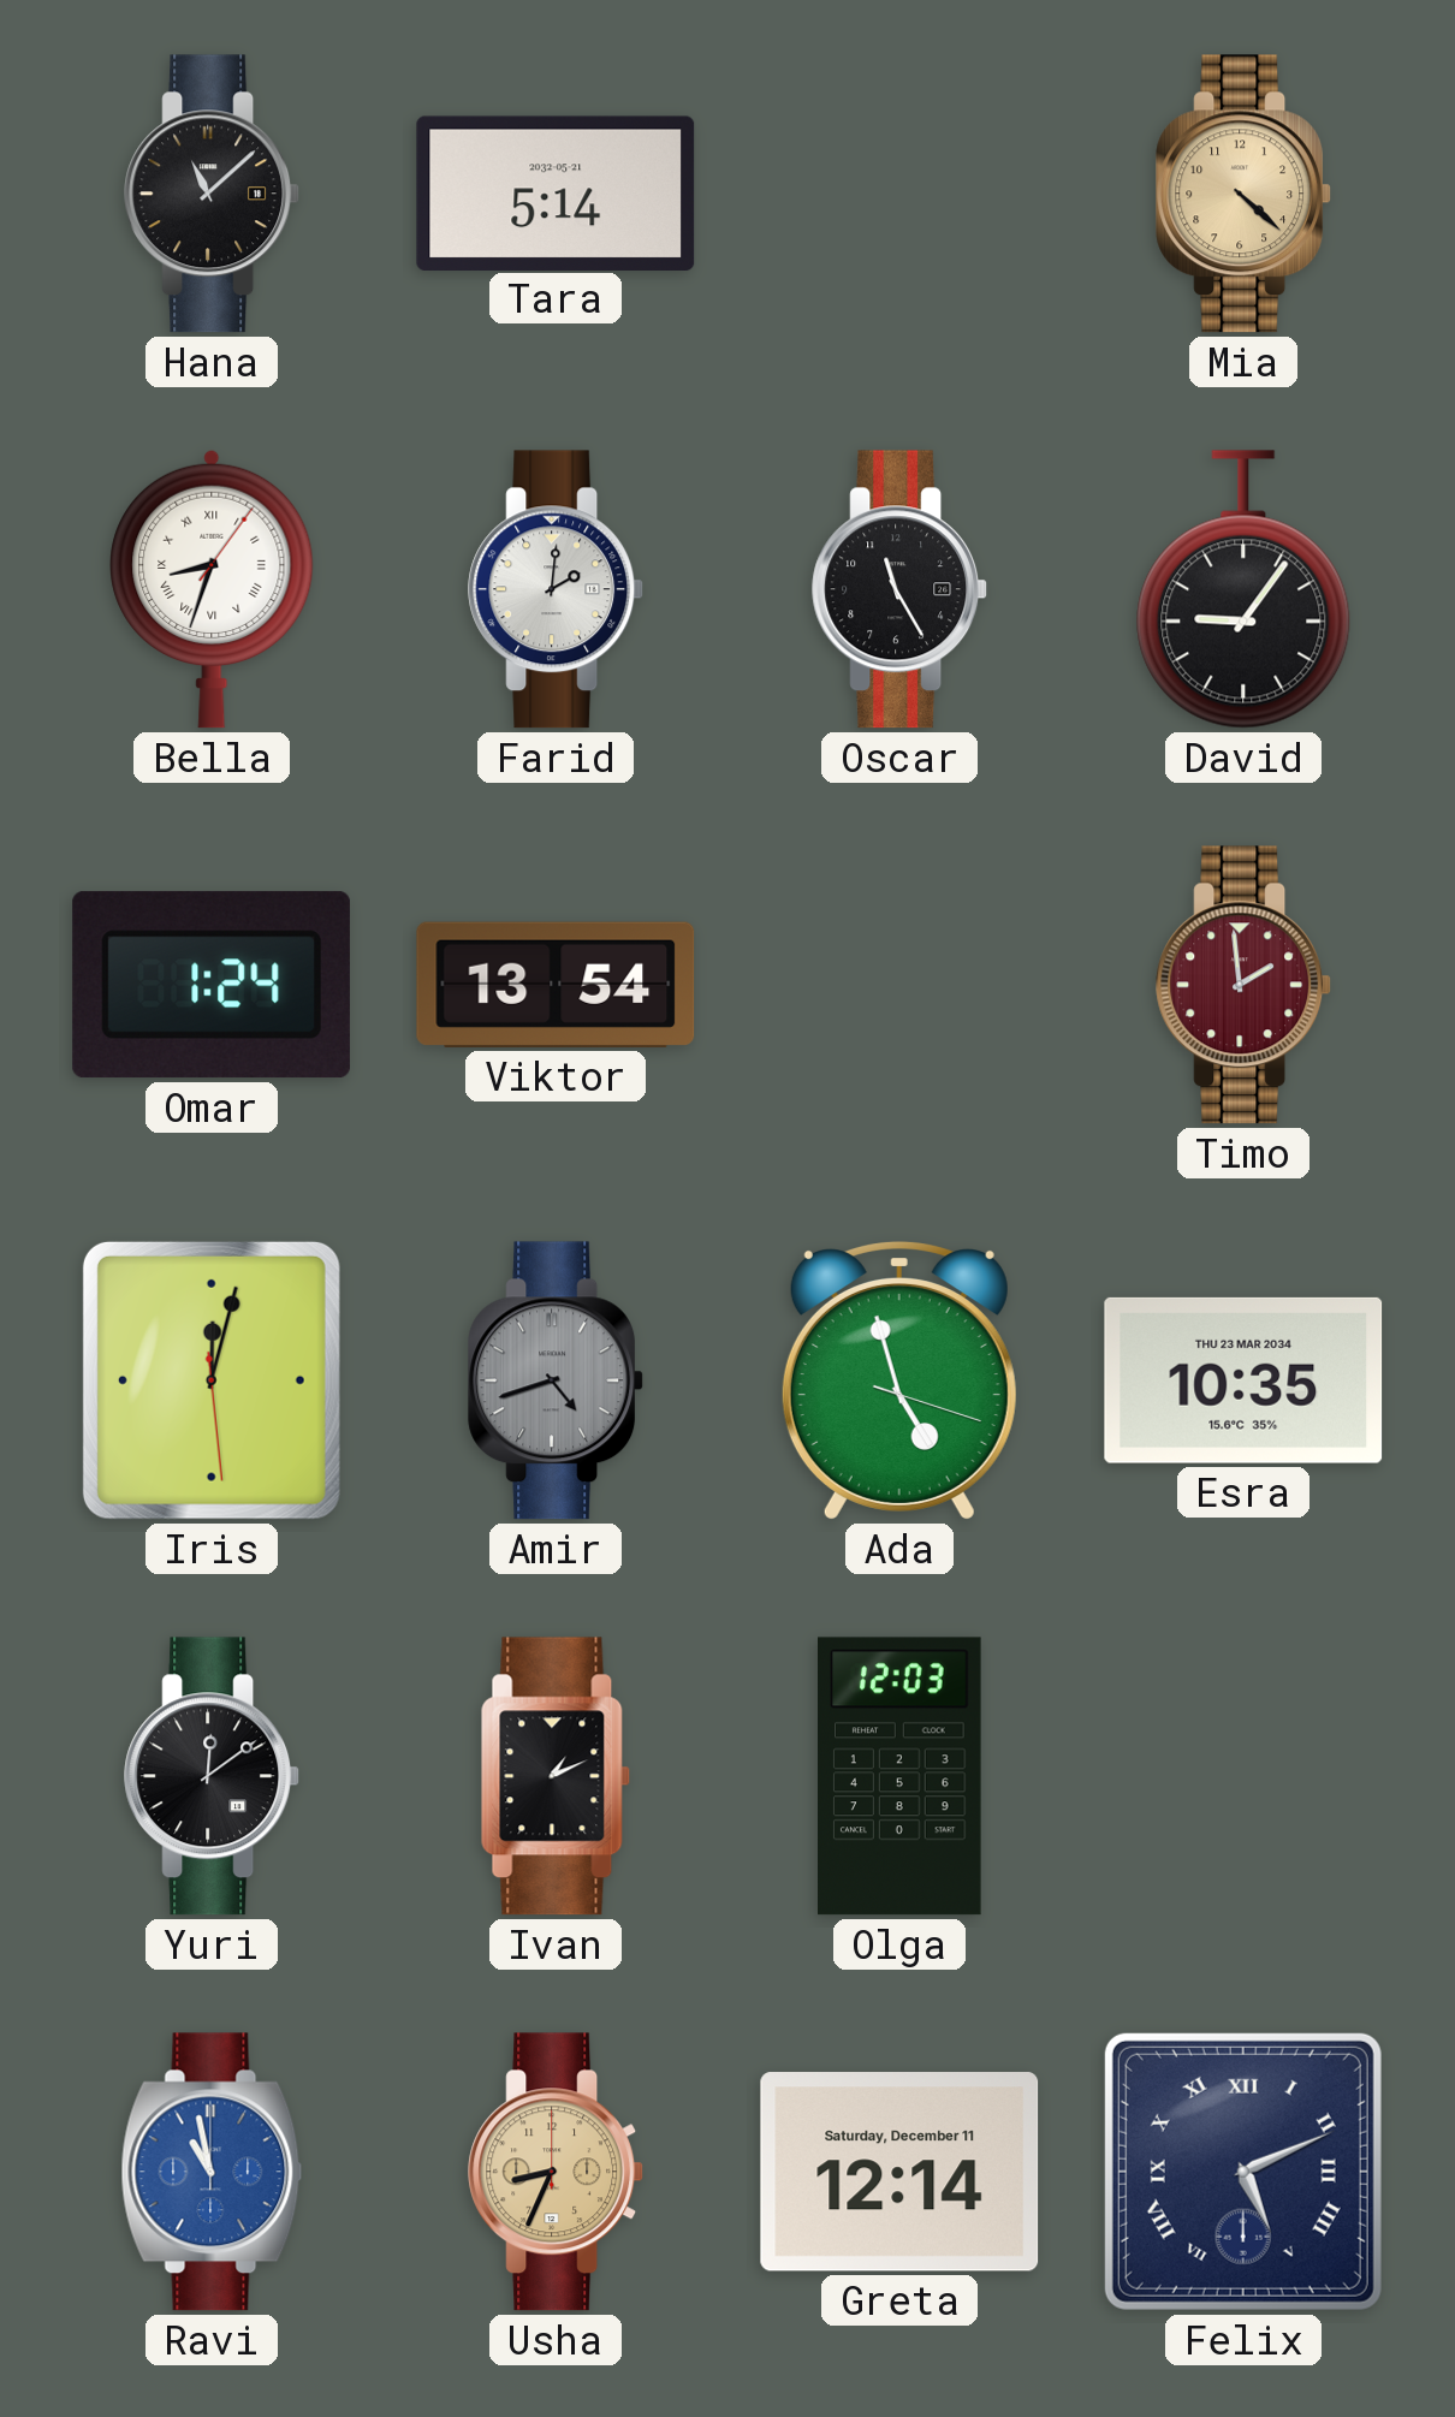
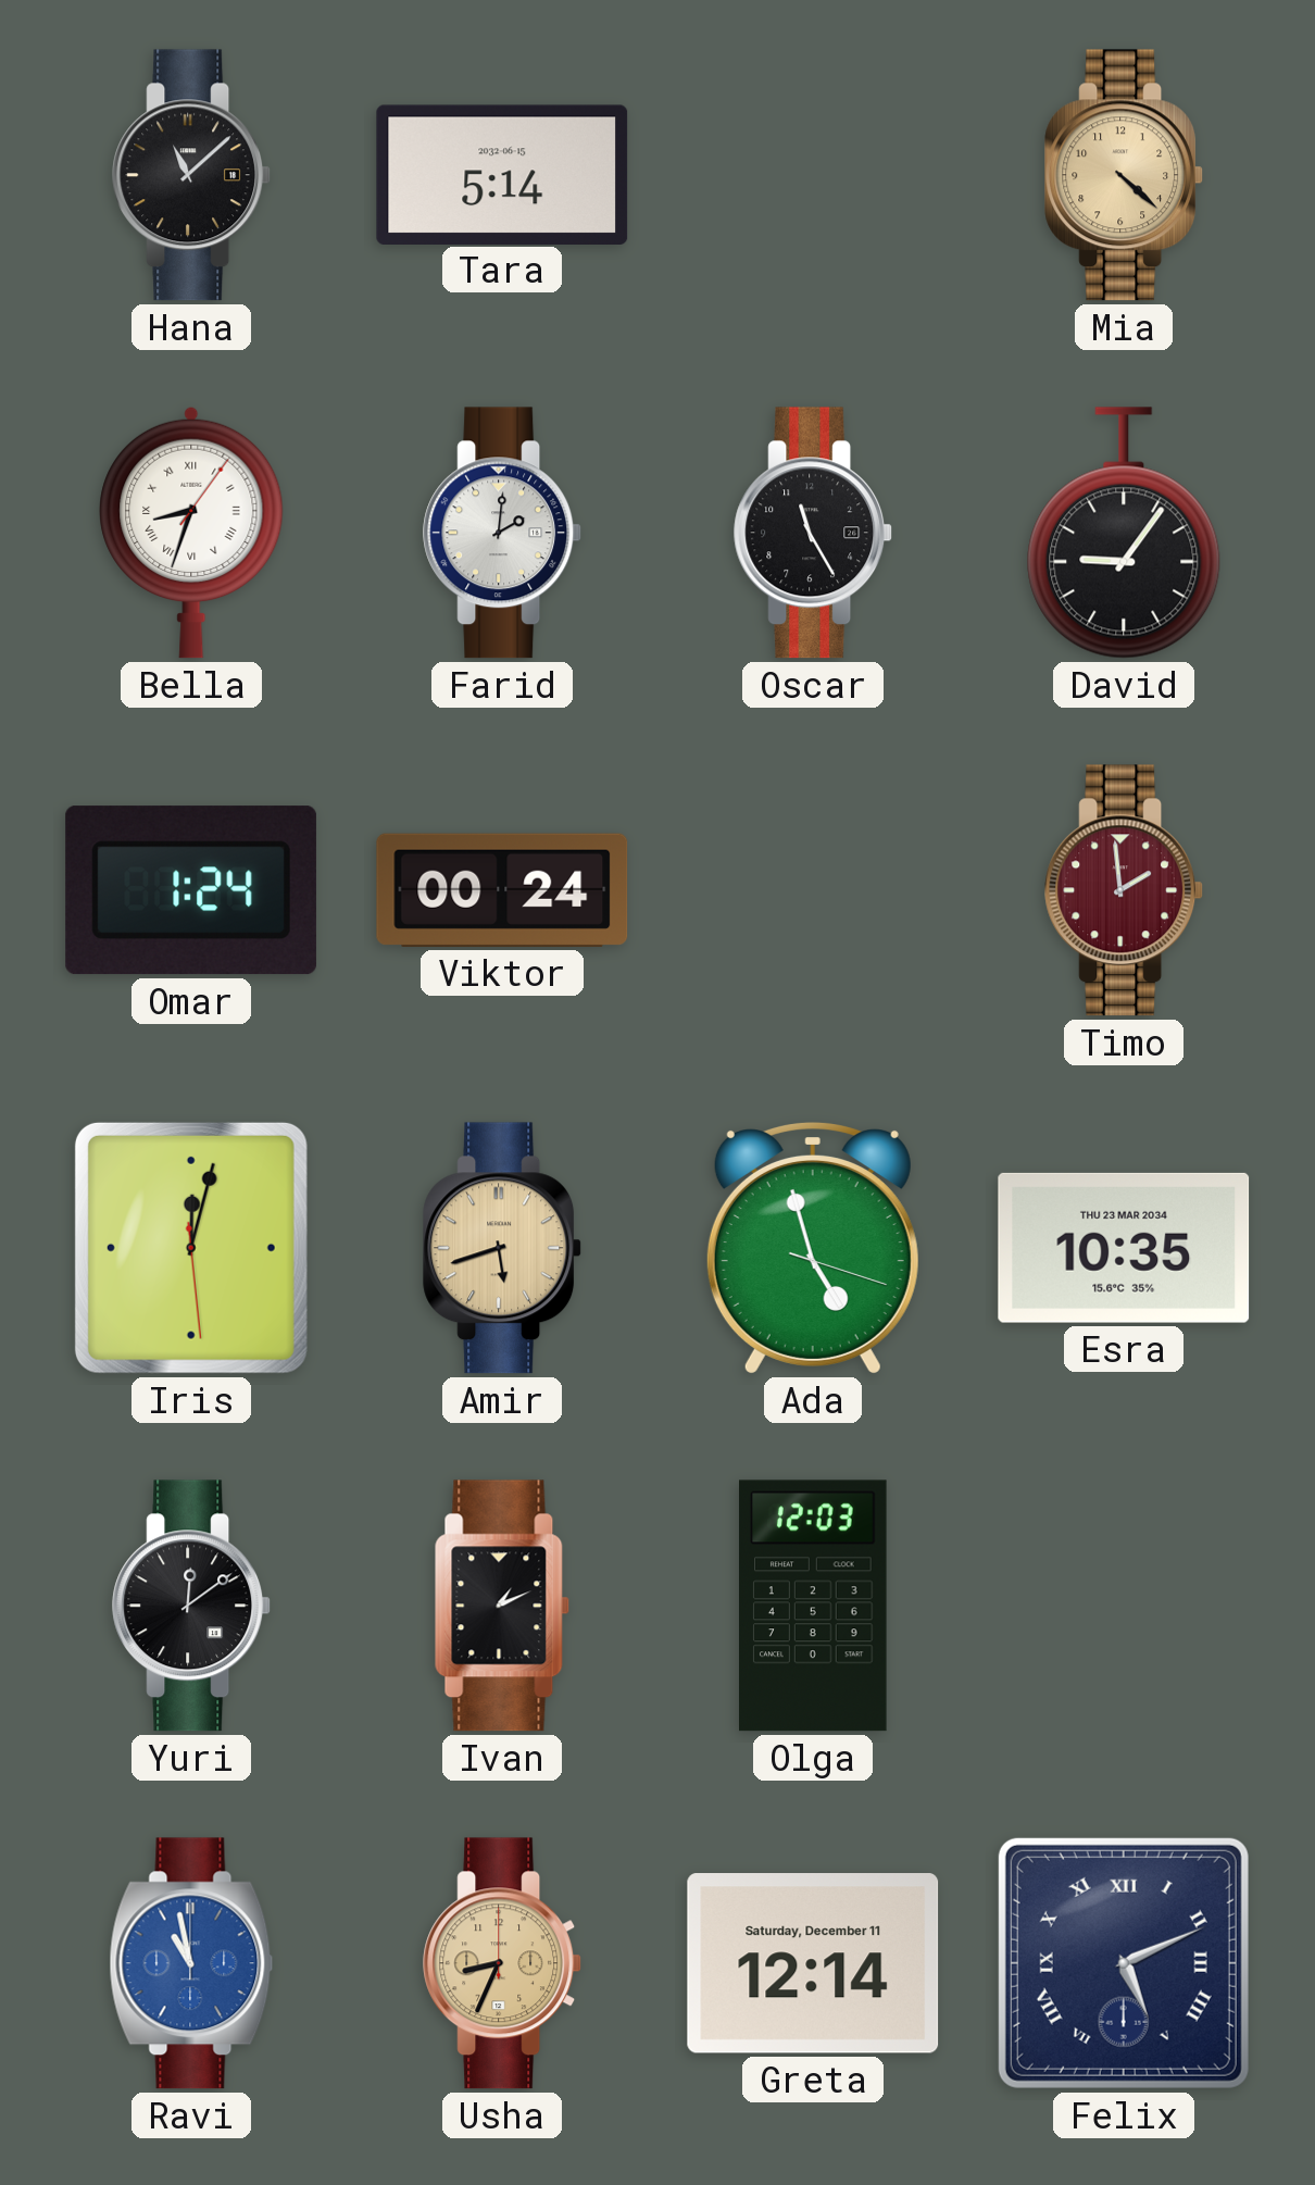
Tara date: 2032-05-21 -> 2032-06-15
Viktor: 13:54 -> 00:24
Amir: 4:42 -> 5:42
Amir dial: grey -> champagne
